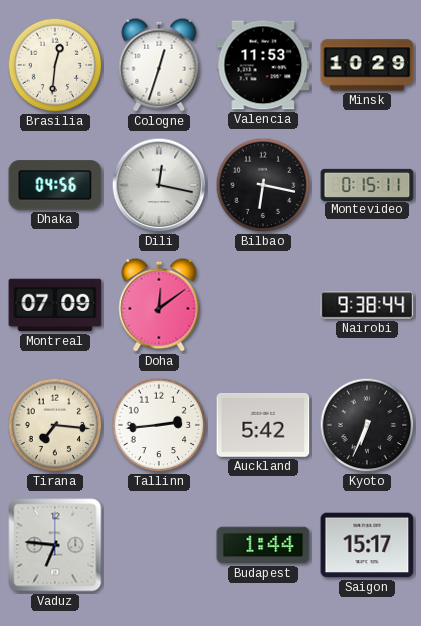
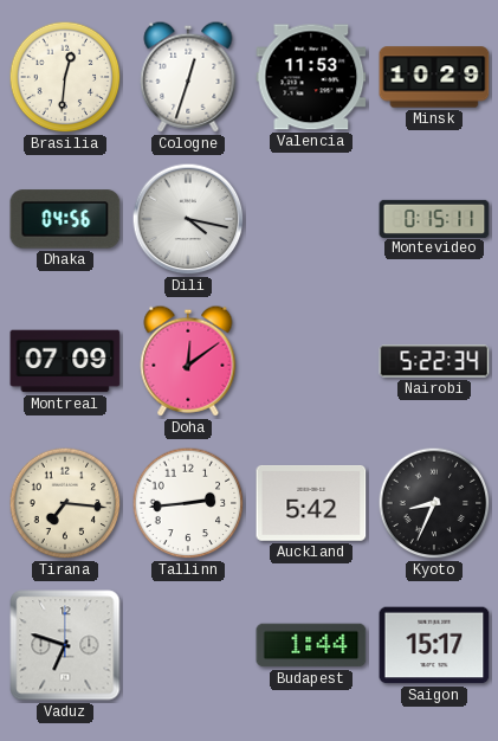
Dili: 12:17 -> 4:17
Bilbao: 6:17 -> none
Nairobi: 9:38 -> 5:22
Kyoto: 6:34 -> 8:34
Vaduz: 6:46 -> 6:48
